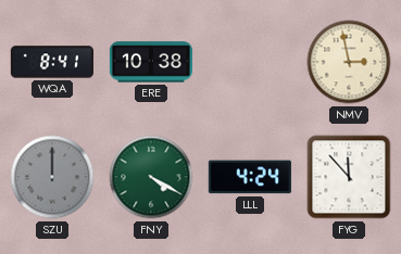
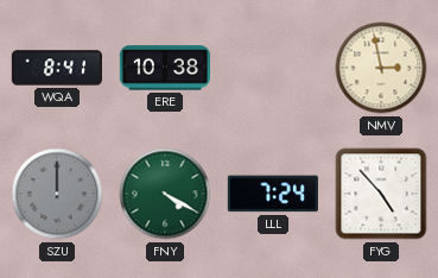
LLL: 4:24 -> 7:24
FYG: 11:53 -> 4:53
